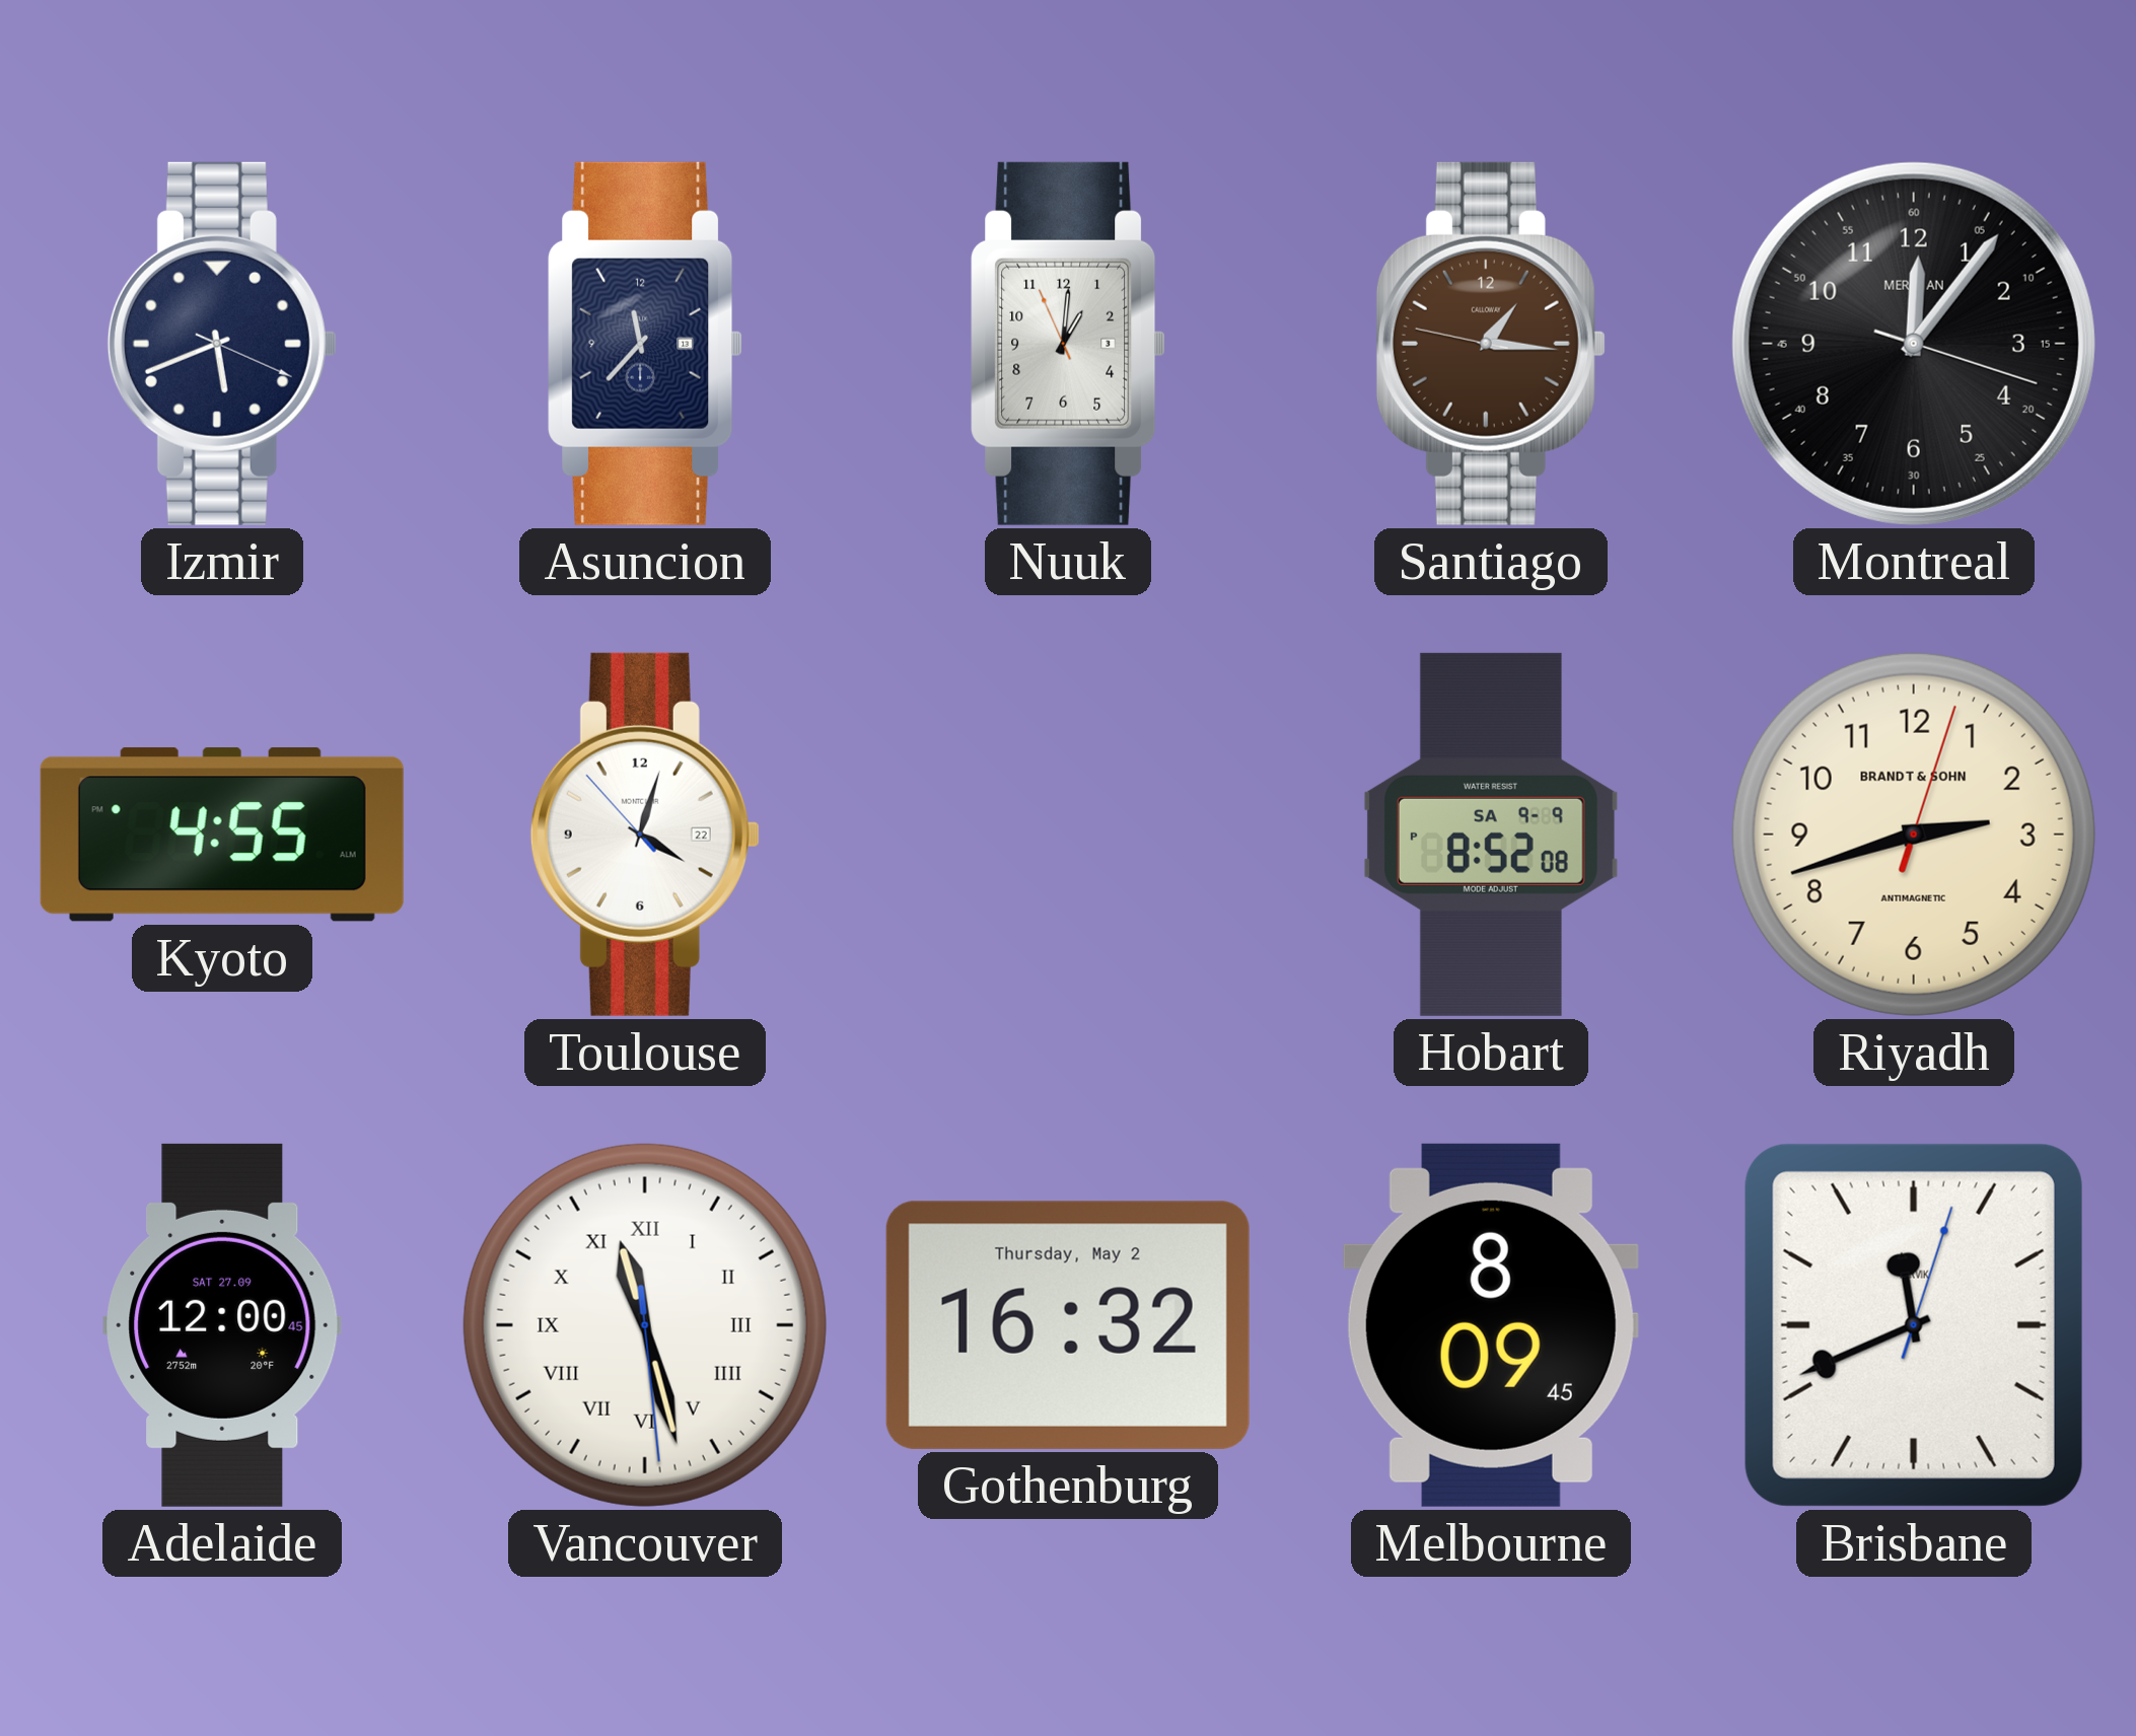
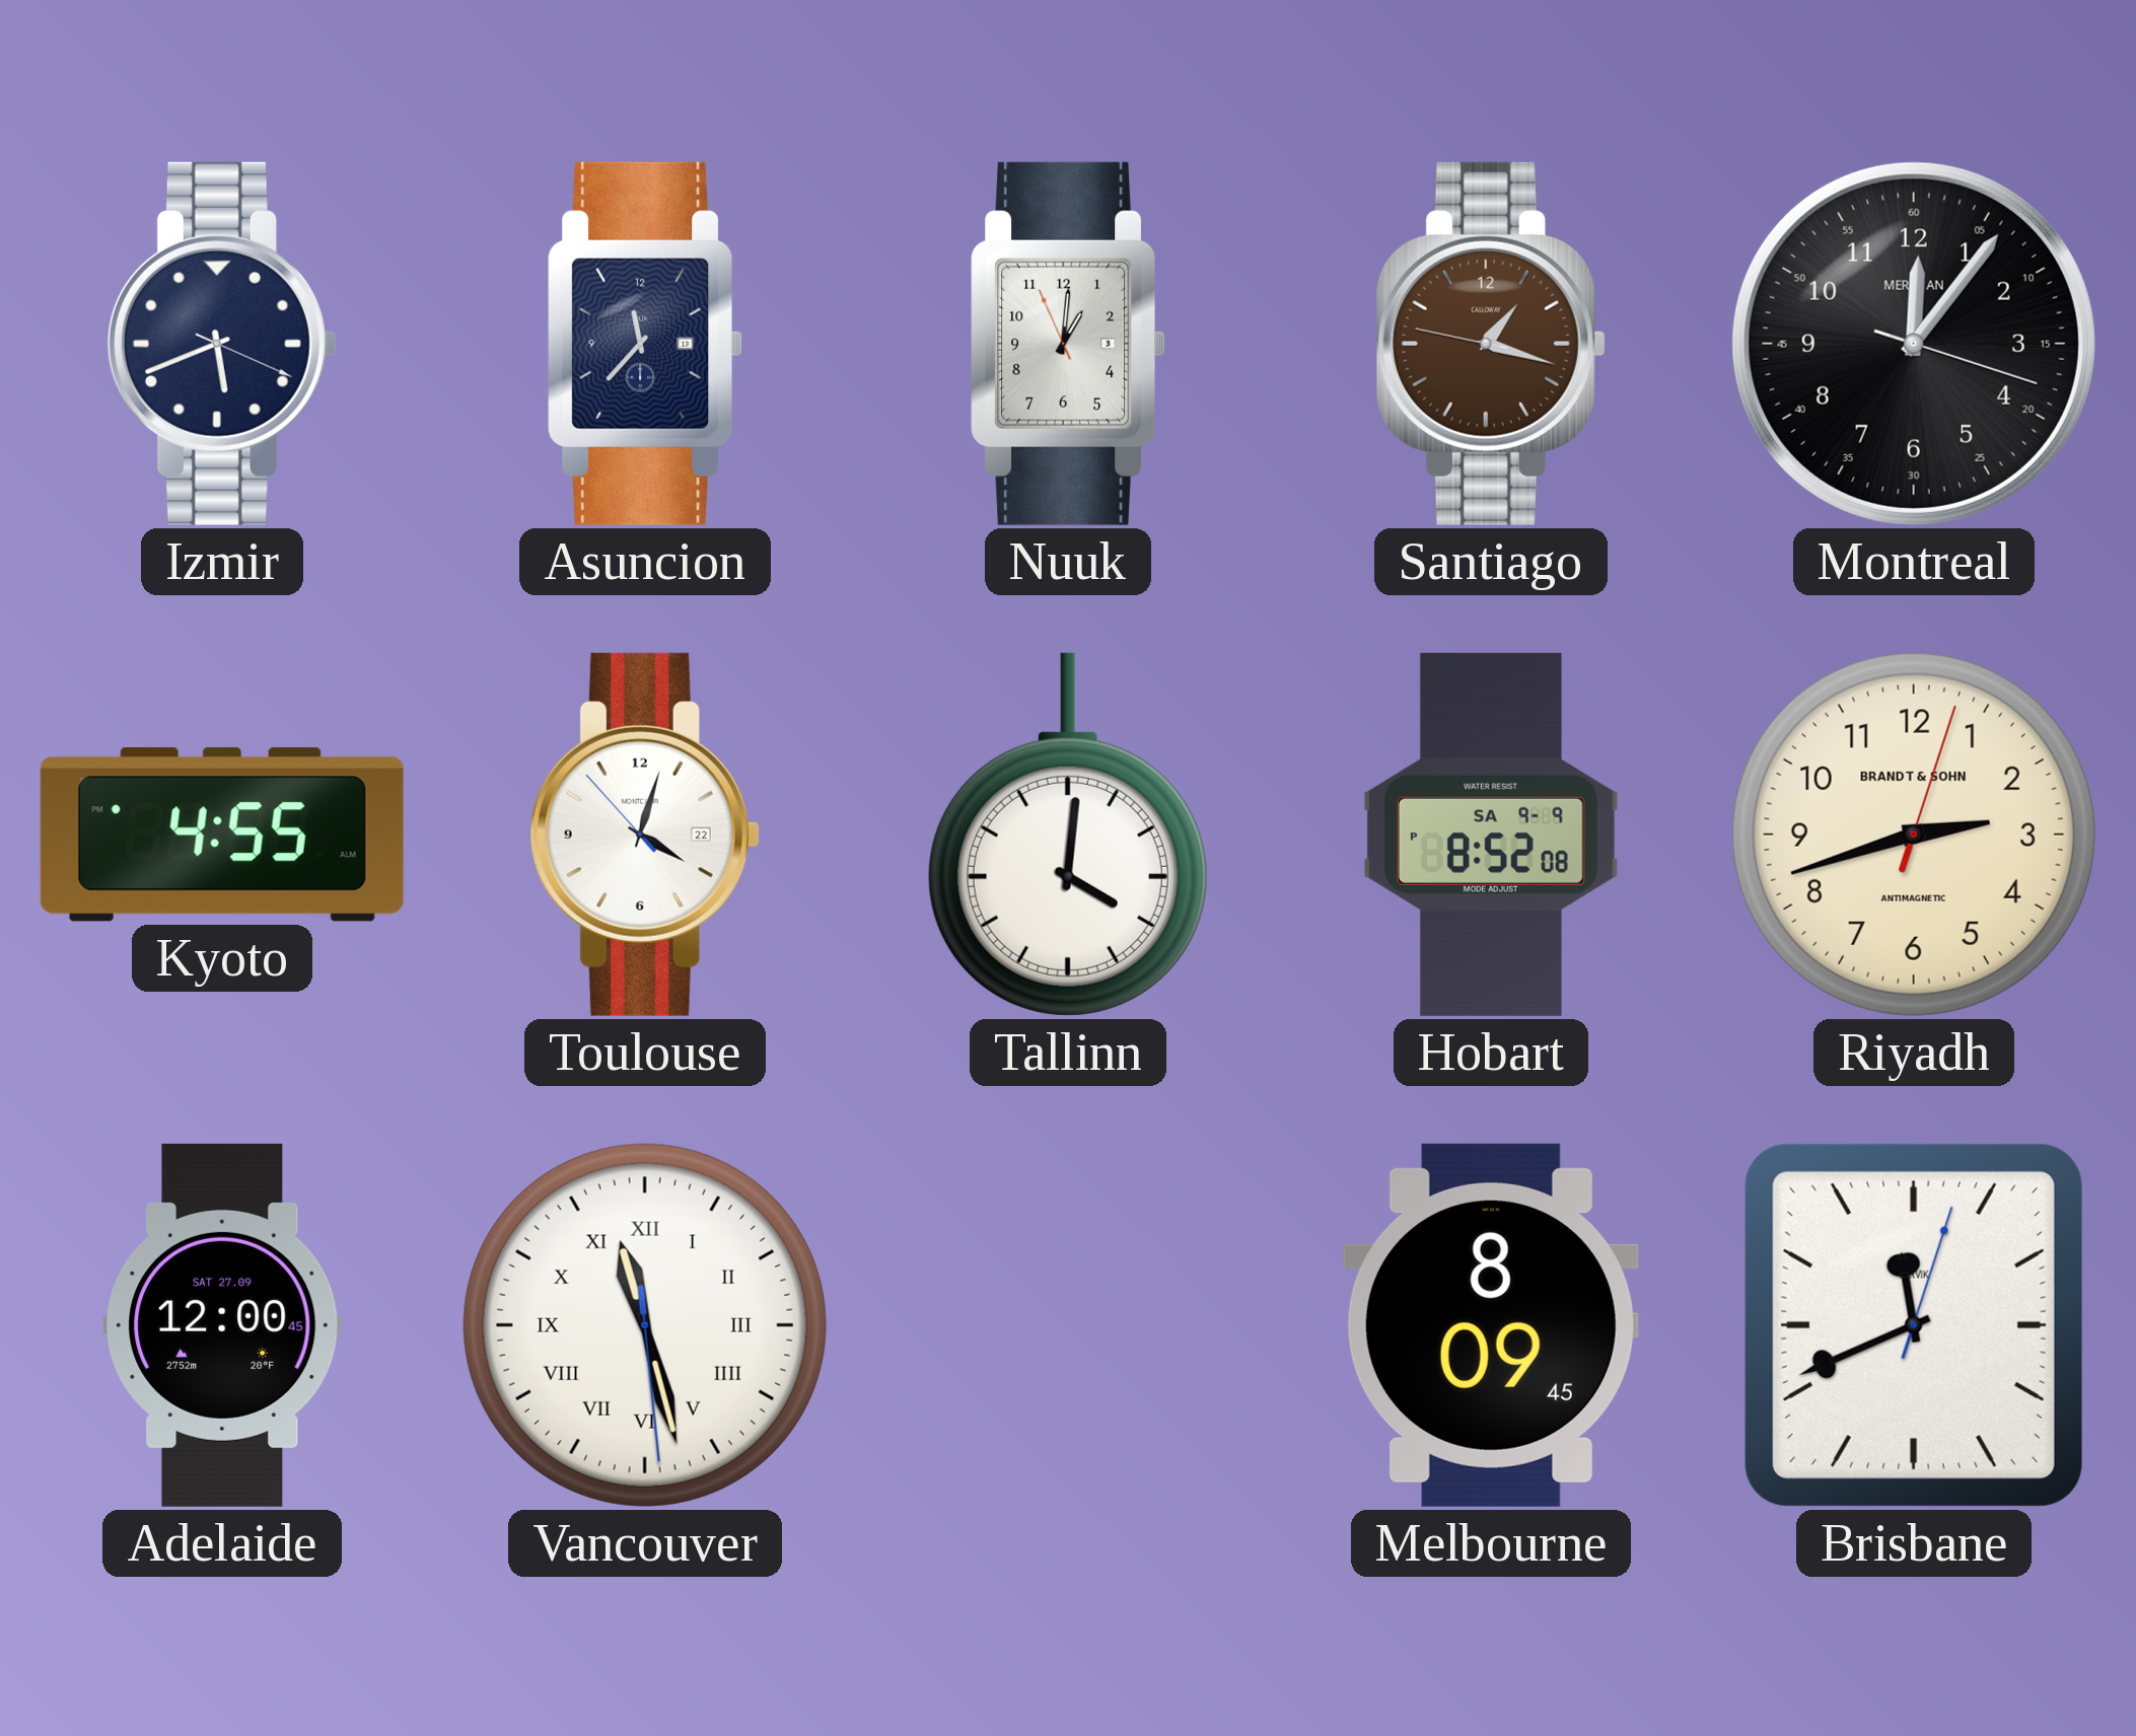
Santiago: 1:15 -> 1:17
Tallinn: none -> 4:01
Gothenburg: 16:32 -> none
